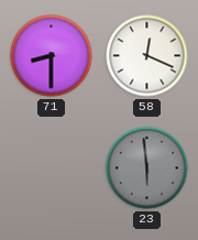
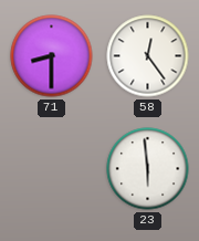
58: 12:19 -> 12:24
23 dial: grey -> white
